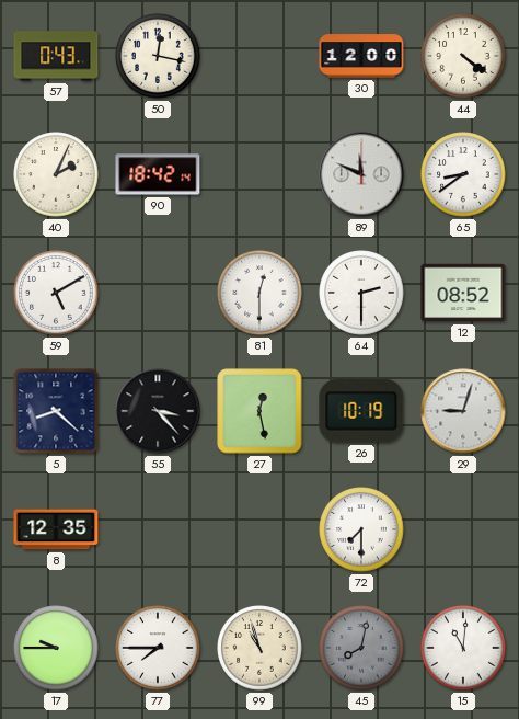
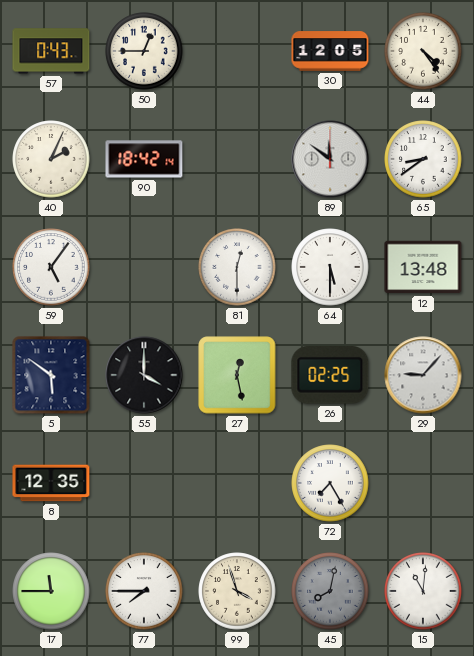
50: 12:17 -> 12:45
30: 12:00 -> 12:05
44: 4:21 -> 4:24
89: 11:49 -> 11:51
59: 5:10 -> 5:06
64: 2:30 -> 5:30
12: 08:52 -> 13:48
5: 8:22 -> 5:51
55: 3:23 -> 4:00
26: 10:19 -> 02:25
29: 9:03 -> 9:07
72: 7:30 -> 7:25
17: 9:45 -> 11:45
99: 10:57 -> 3:57
